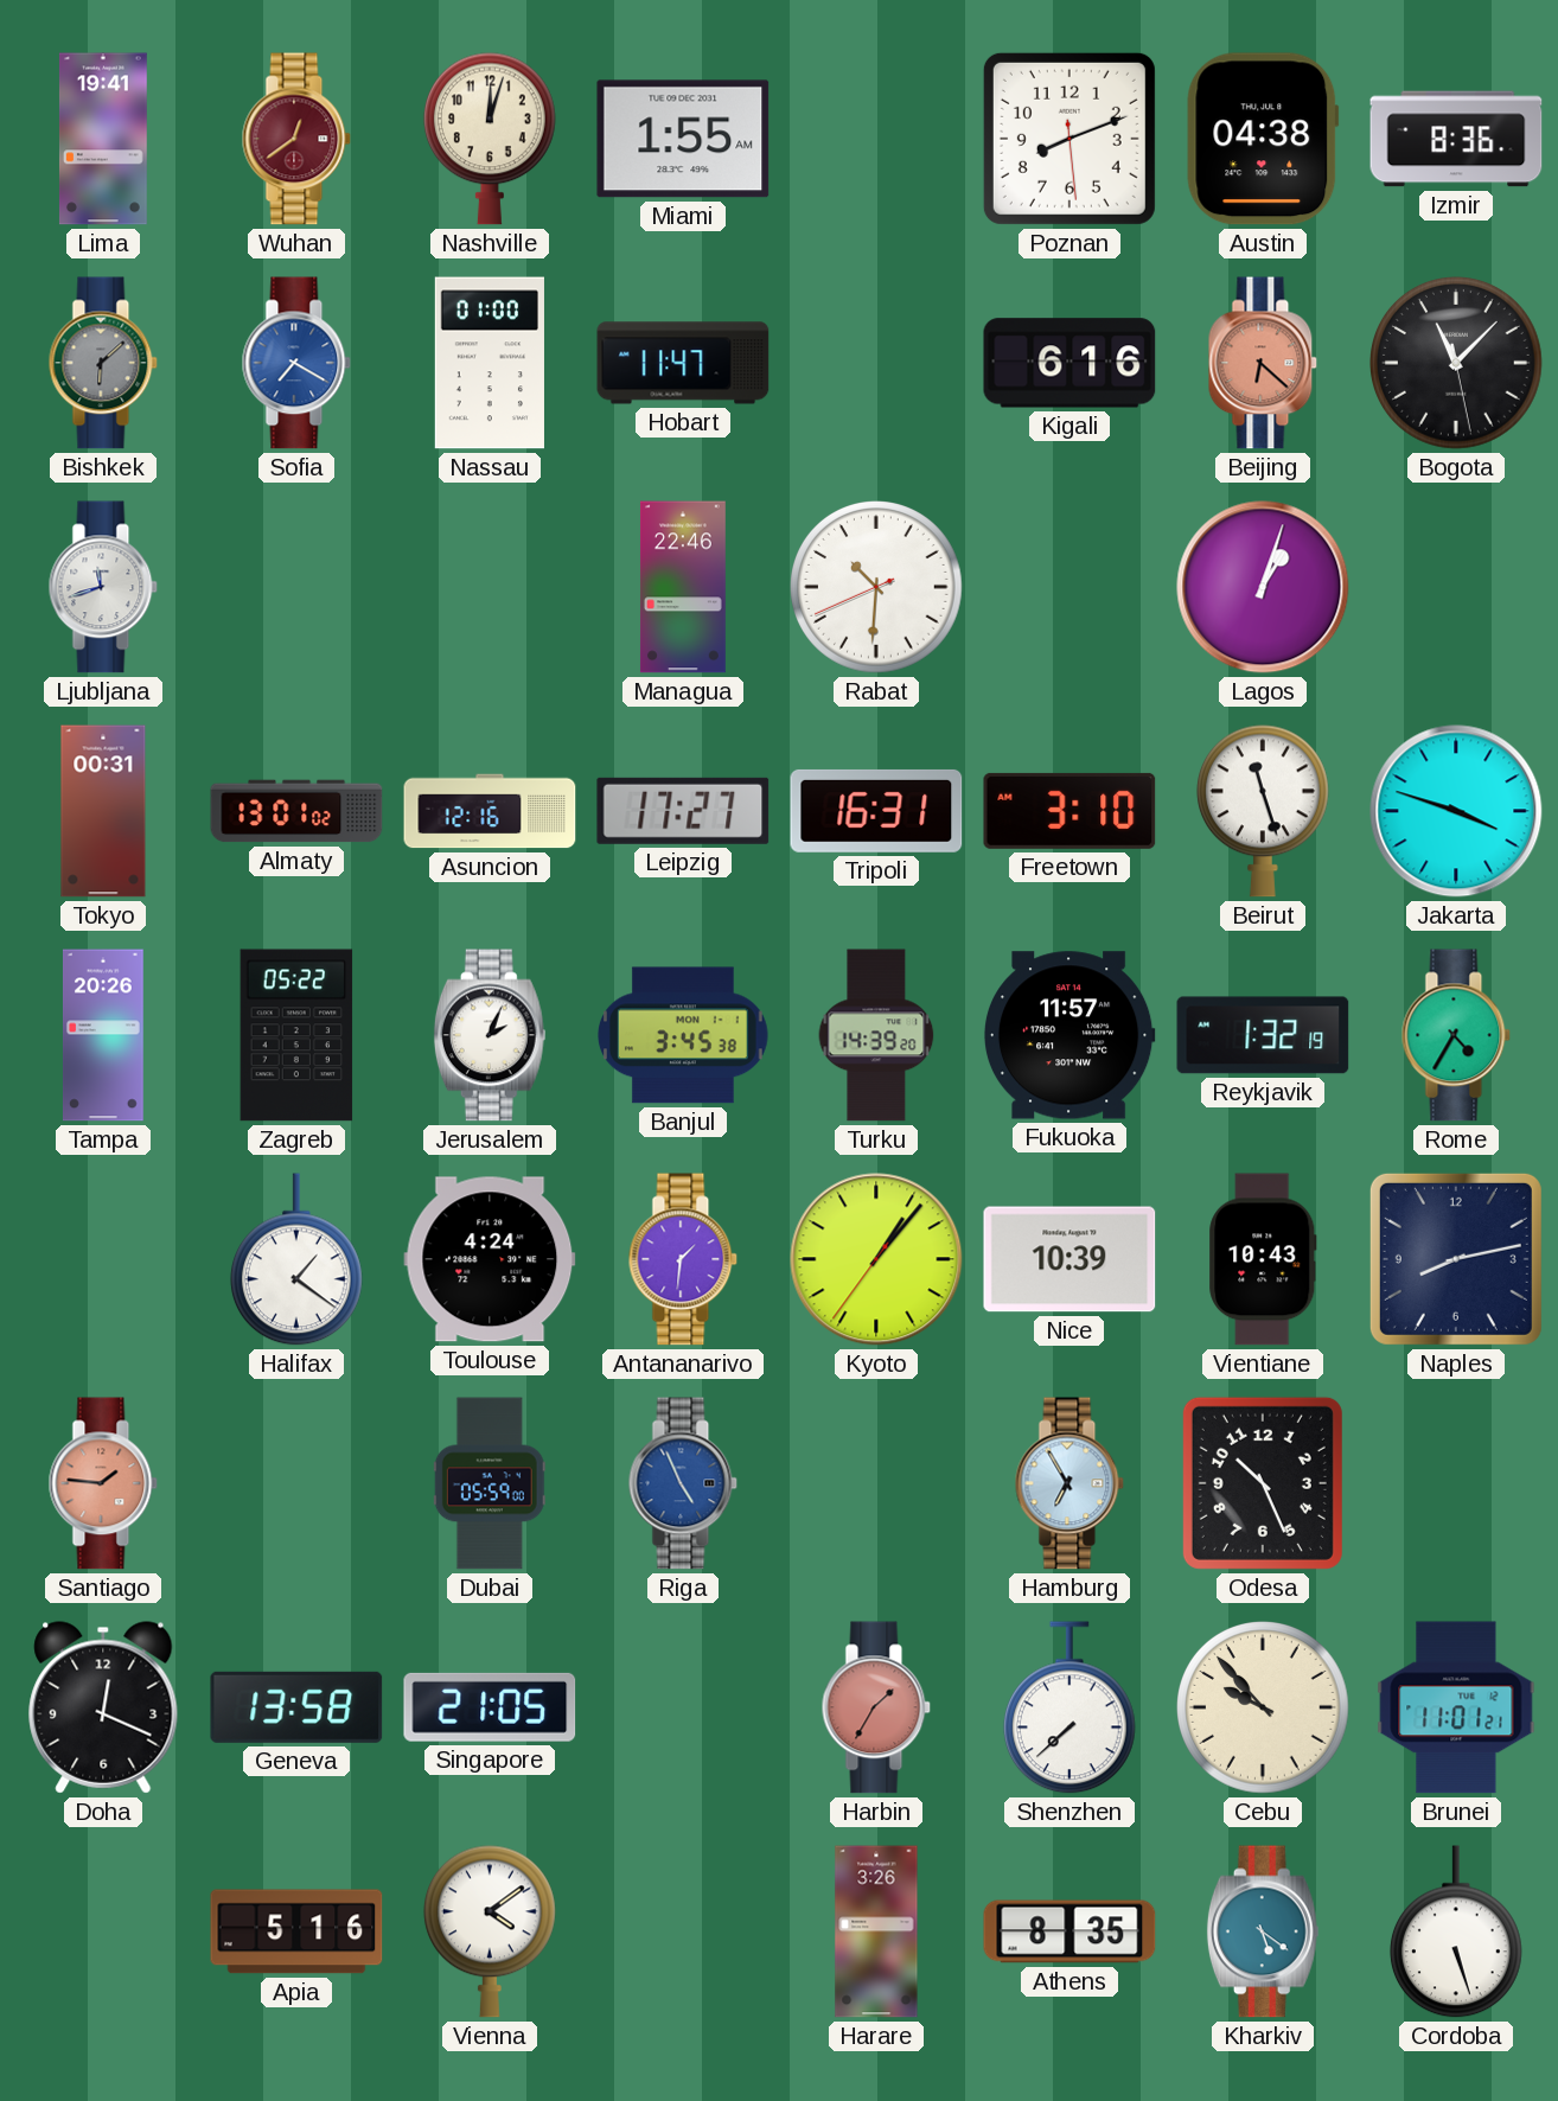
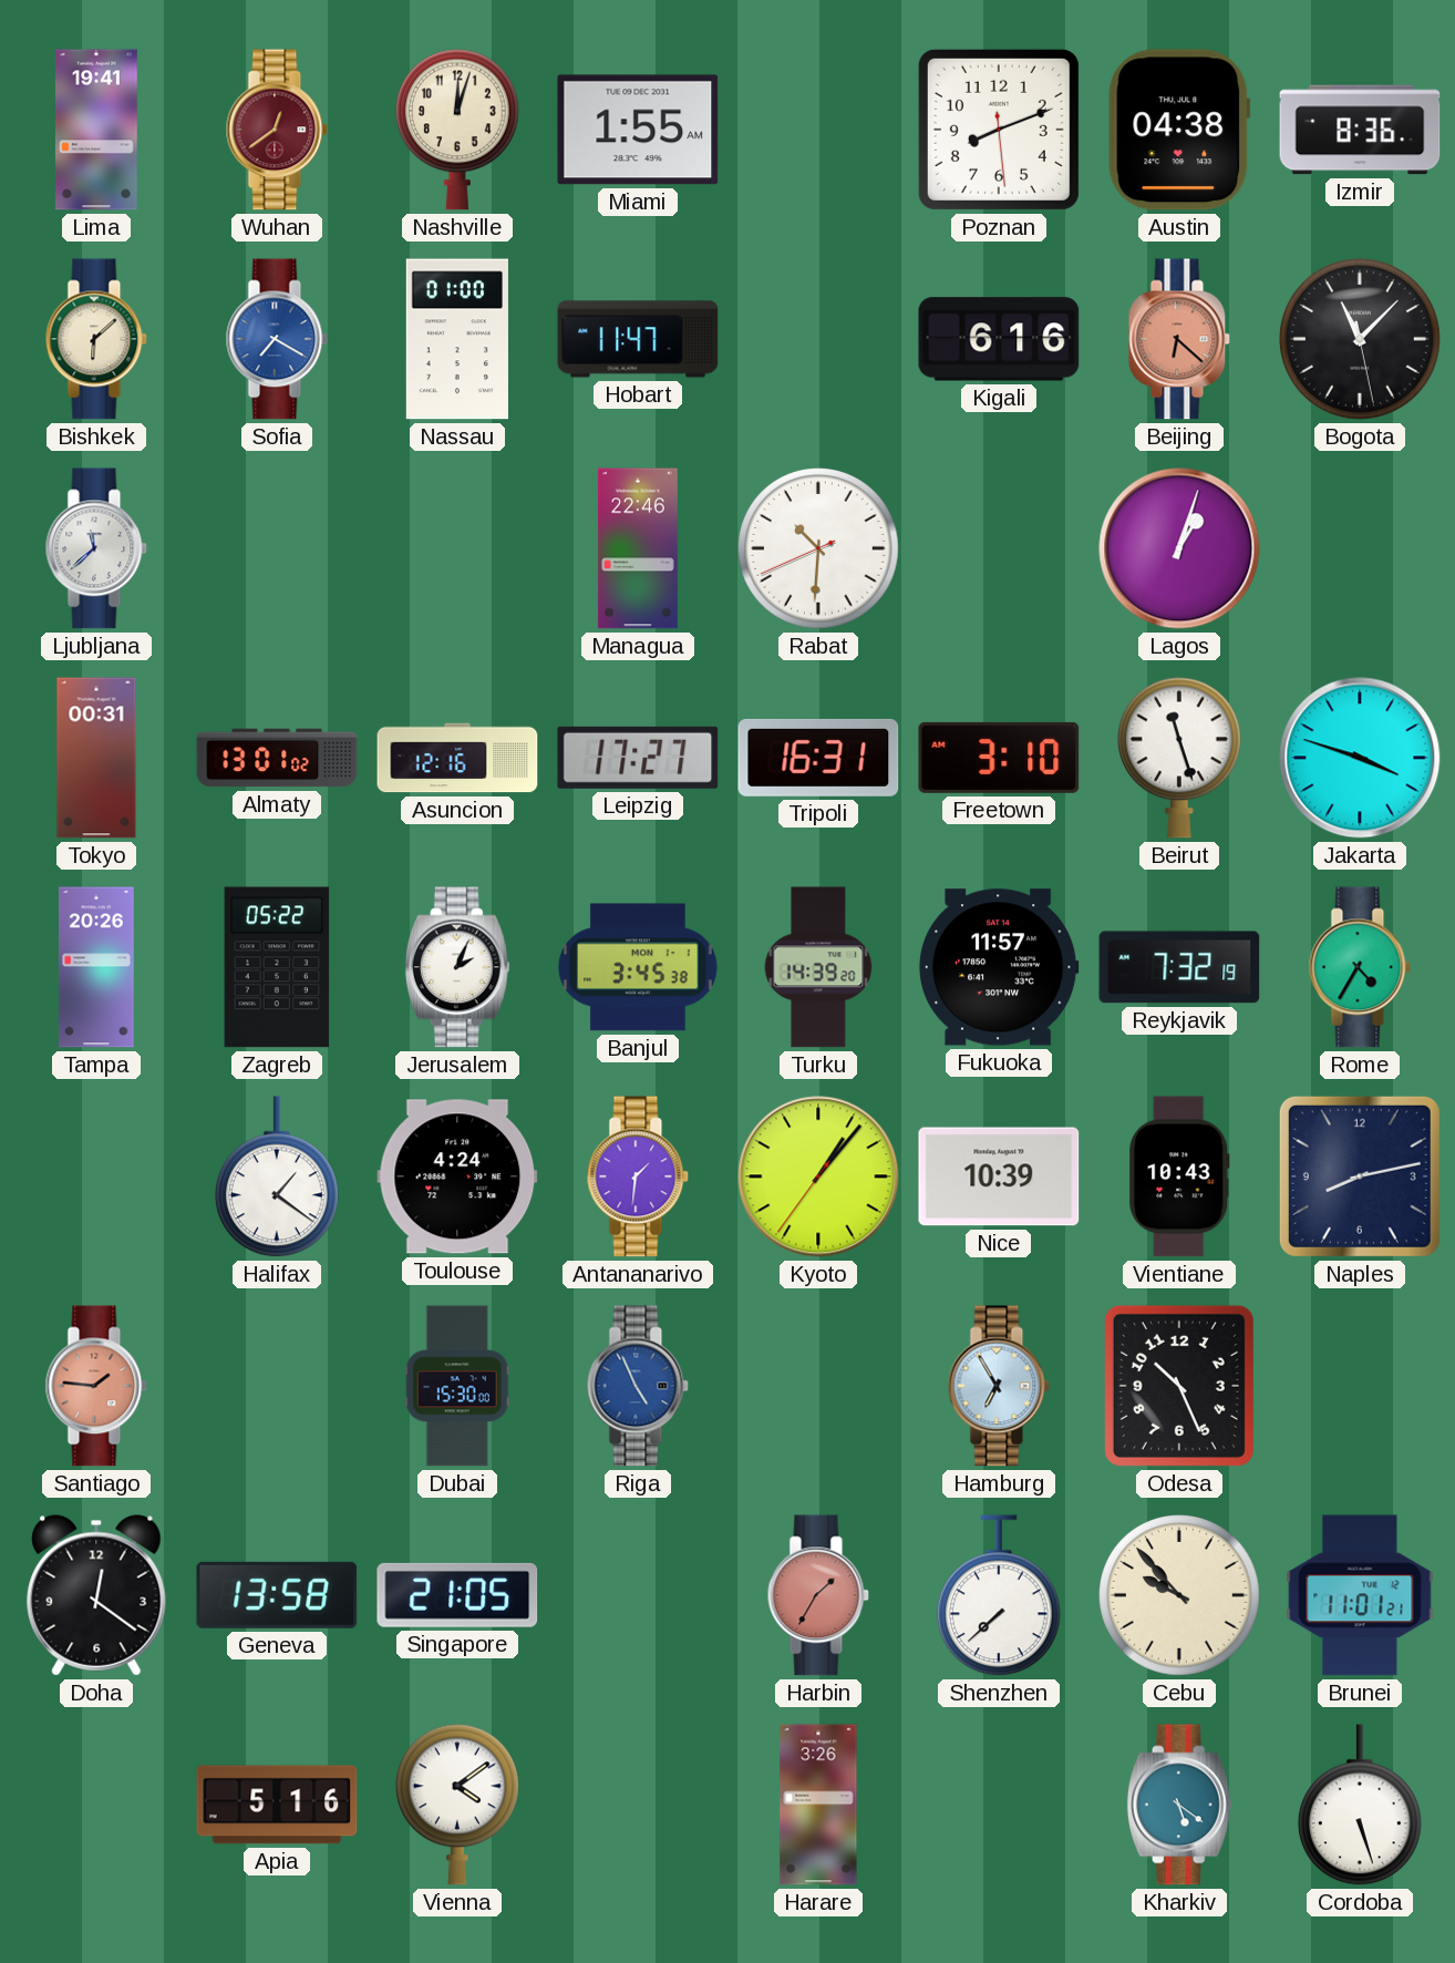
Bishkek dial: grey -> cream
Ljubljana: 11:42 -> 11:38
Reykjavik: 1:32 -> 7:32
Dubai: 05:59 -> 15:30
Doha: 12:19 -> 12:21
Athens: 8:35 -> none
